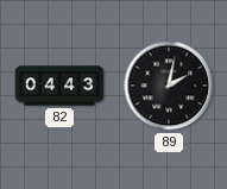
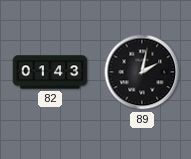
82: 04:43 -> 01:43
